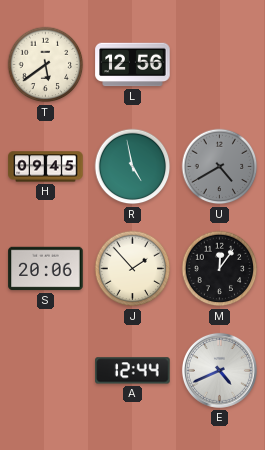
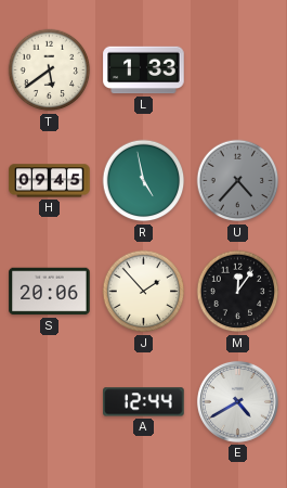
L: 12:56 -> 1:33
U: 4:40 -> 4:37
E: 4:41 -> 4:40
